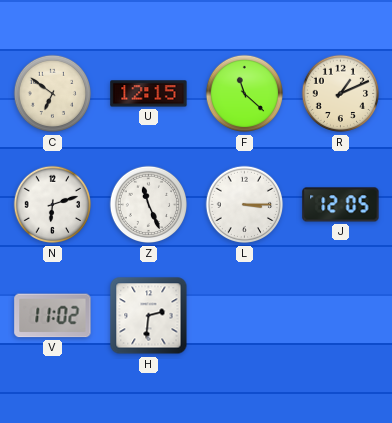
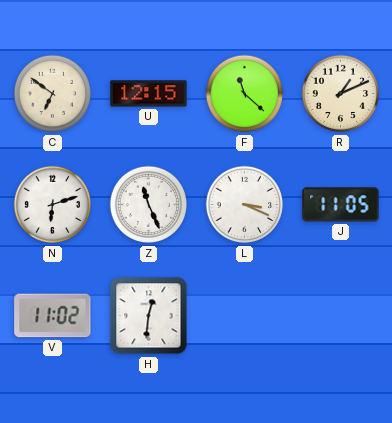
L: 3:15 -> 3:19
J: 12:05 -> 11:05
H: 2:31 -> 12:31
